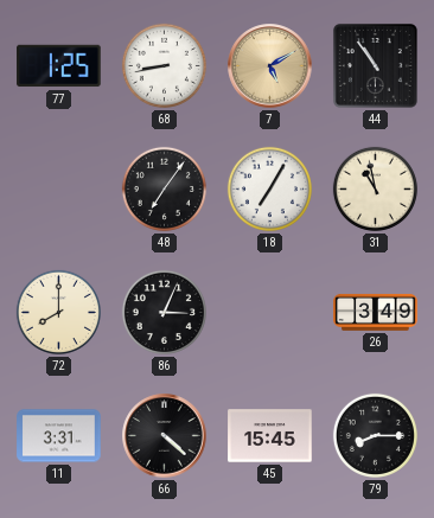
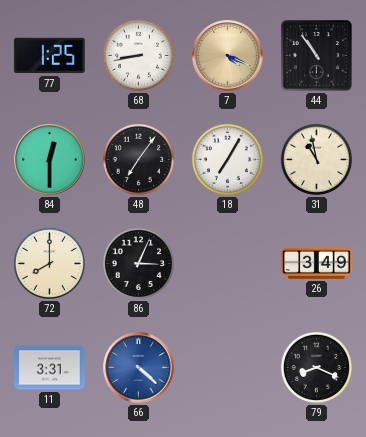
7: 5:10 -> 4:19
84: none -> 12:30
66 dial: black -> blue
45: 15:45 -> none
79: 8:15 -> 8:19
